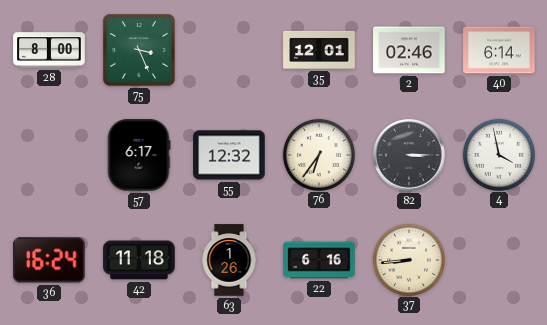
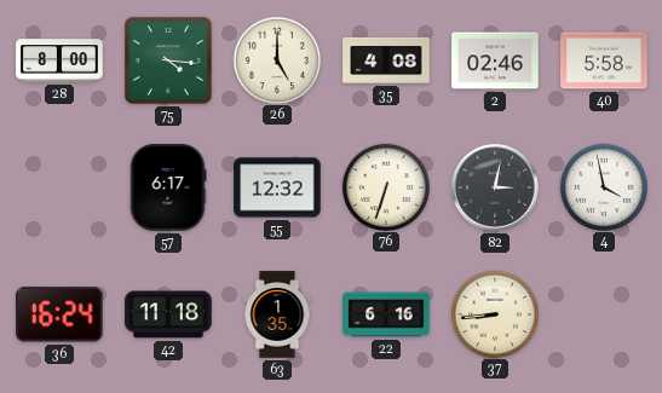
75: 3:26 -> 4:16
26: none -> 5:00
35: 12:01 -> 4:08
40: 6:14 -> 5:58
76: 6:36 -> 6:33
82: 3:15 -> 3:02
63: 1:26 -> 1:35
